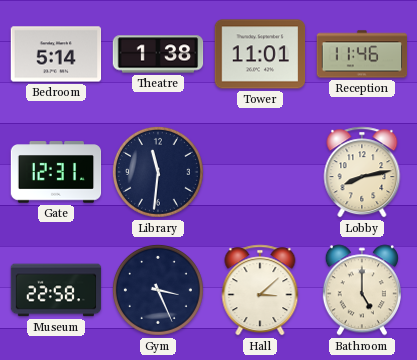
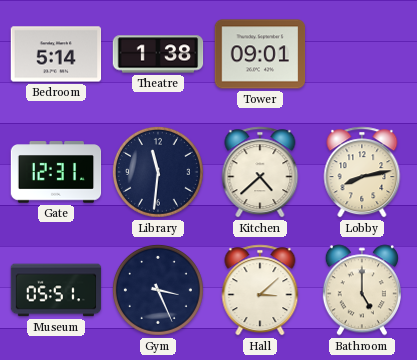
Tower: 11:01 -> 09:01
Reception: 11:46 -> none
Kitchen: none -> 4:38
Museum: 22:58 -> 05:51
